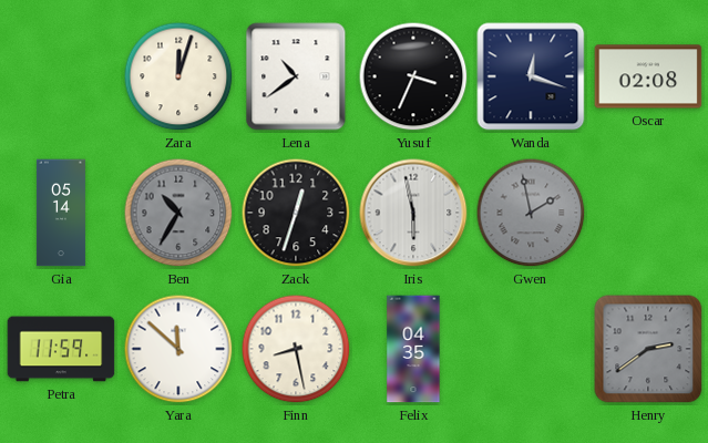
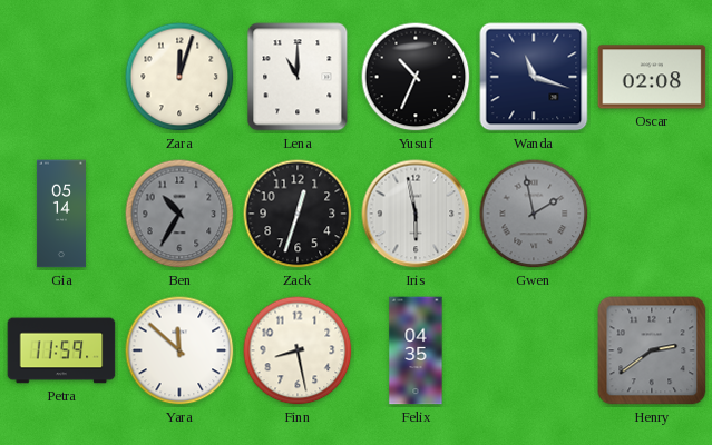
Lena: 10:39 -> 11:00
Yusuf: 3:34 -> 10:34
Wanda: 12:18 -> 11:18
